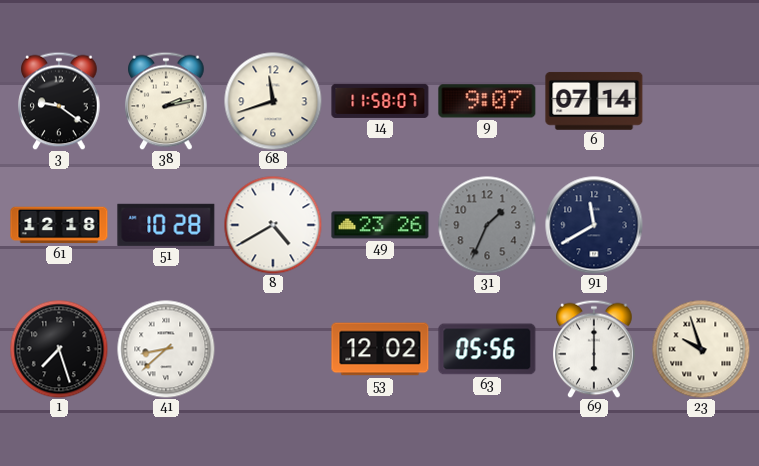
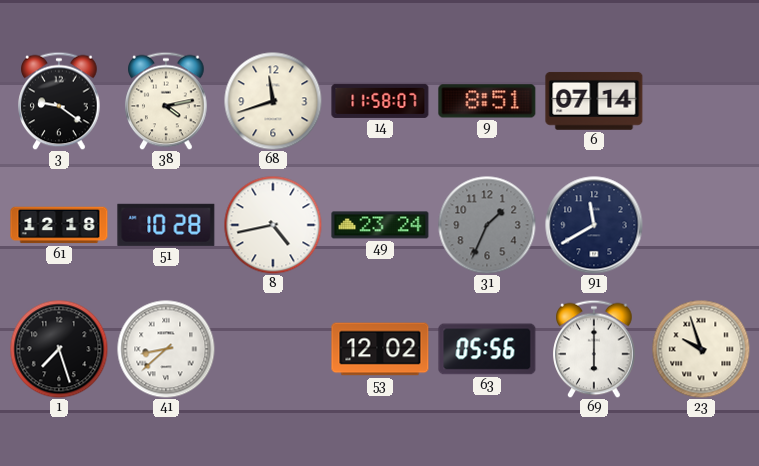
38: 2:13 -> 4:13
9: 9:07 -> 8:51
8: 4:40 -> 4:43
49: 23:26 -> 23:24
